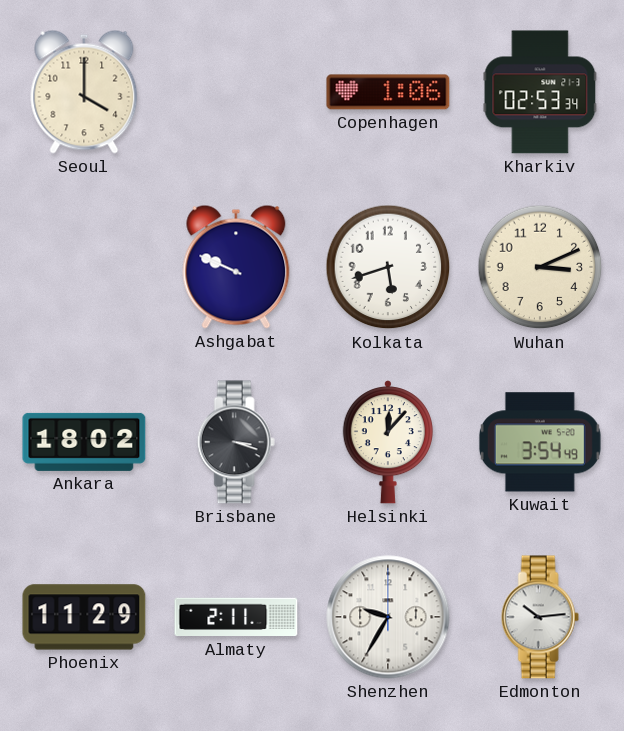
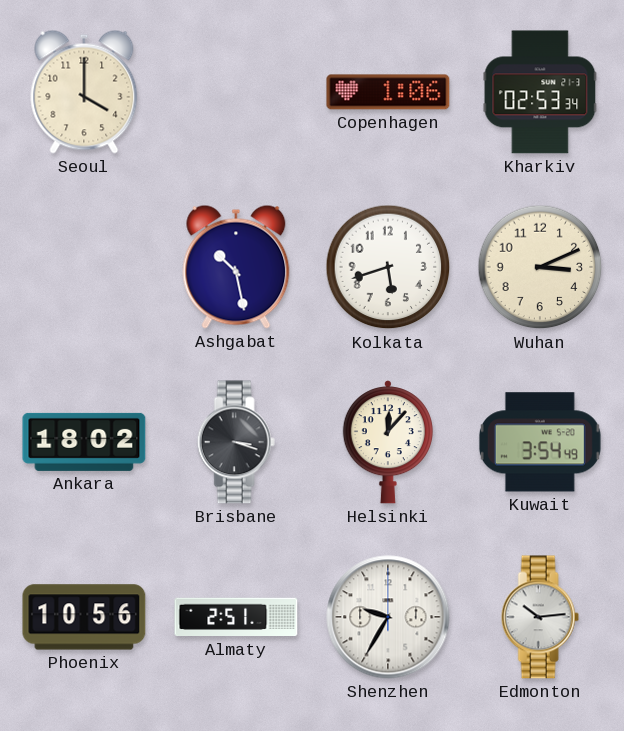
Ashgabat: 9:49 -> 10:28
Phoenix: 11:29 -> 10:56
Almaty: 2:11 -> 2:51
